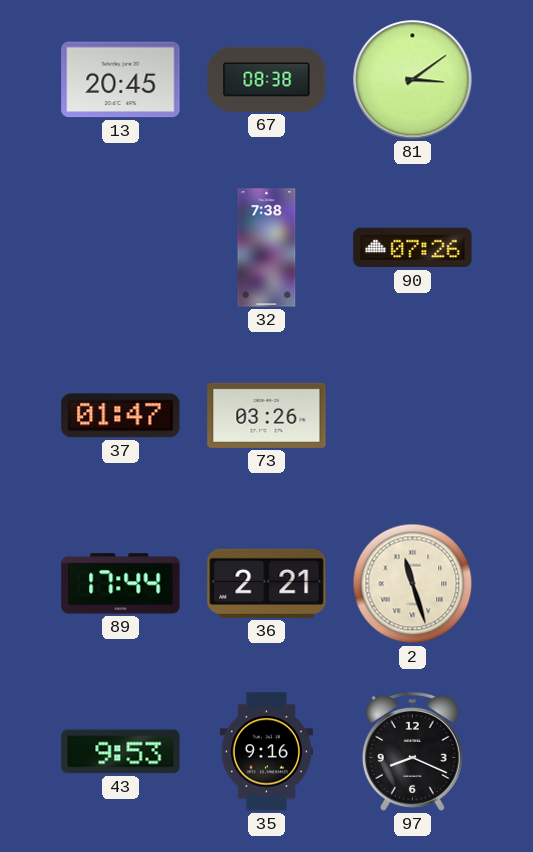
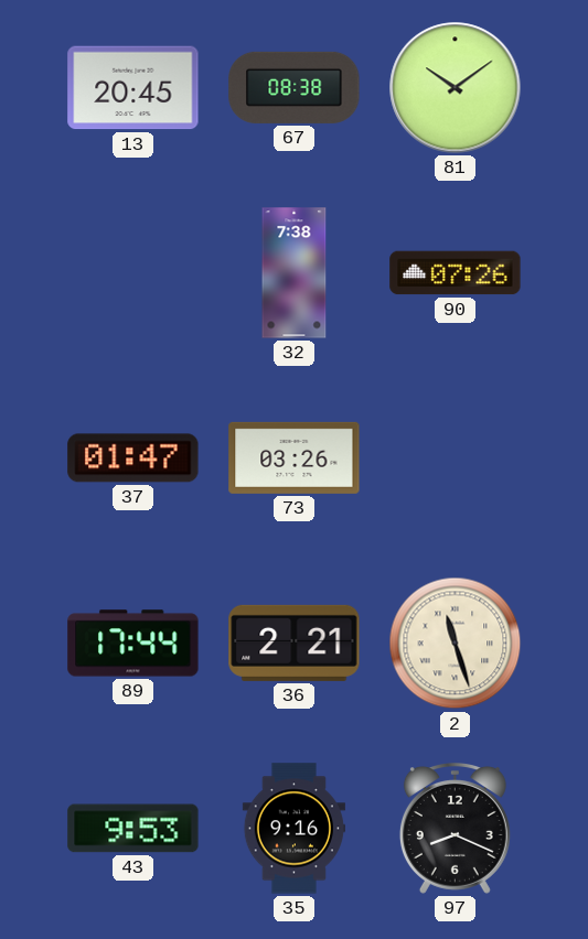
81: 3:09 -> 10:09
